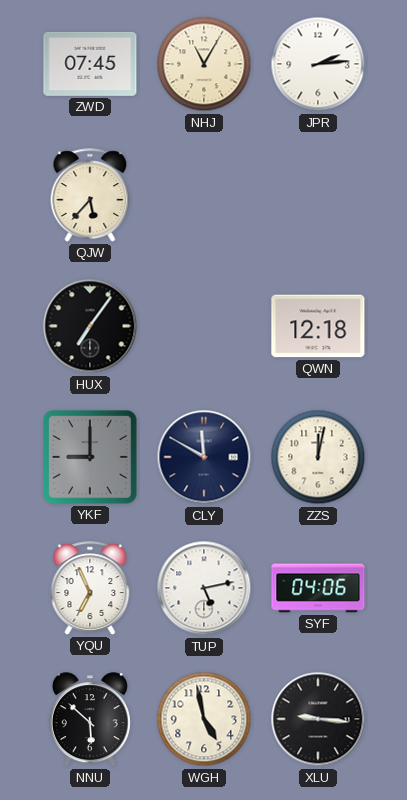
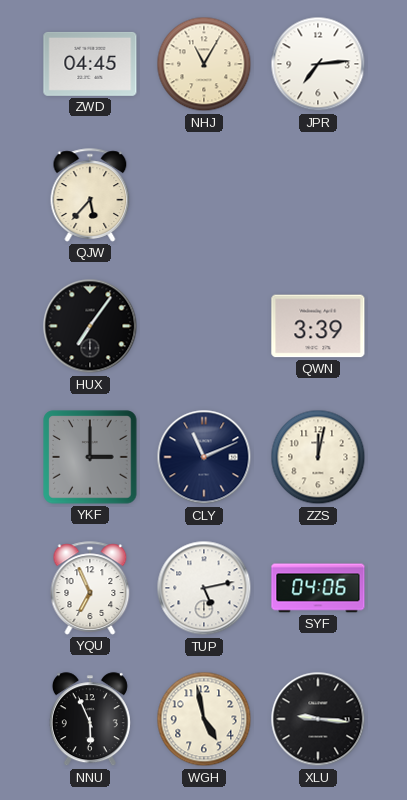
ZWD: 07:45 -> 04:45
JPR: 2:14 -> 7:14
QWN: 12:18 -> 3:39
YKF: 9:00 -> 3:00
CLY: 11:50 -> 11:11
NNU: 5:52 -> 5:56
